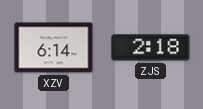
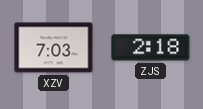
XZV: 6:14 -> 7:03
